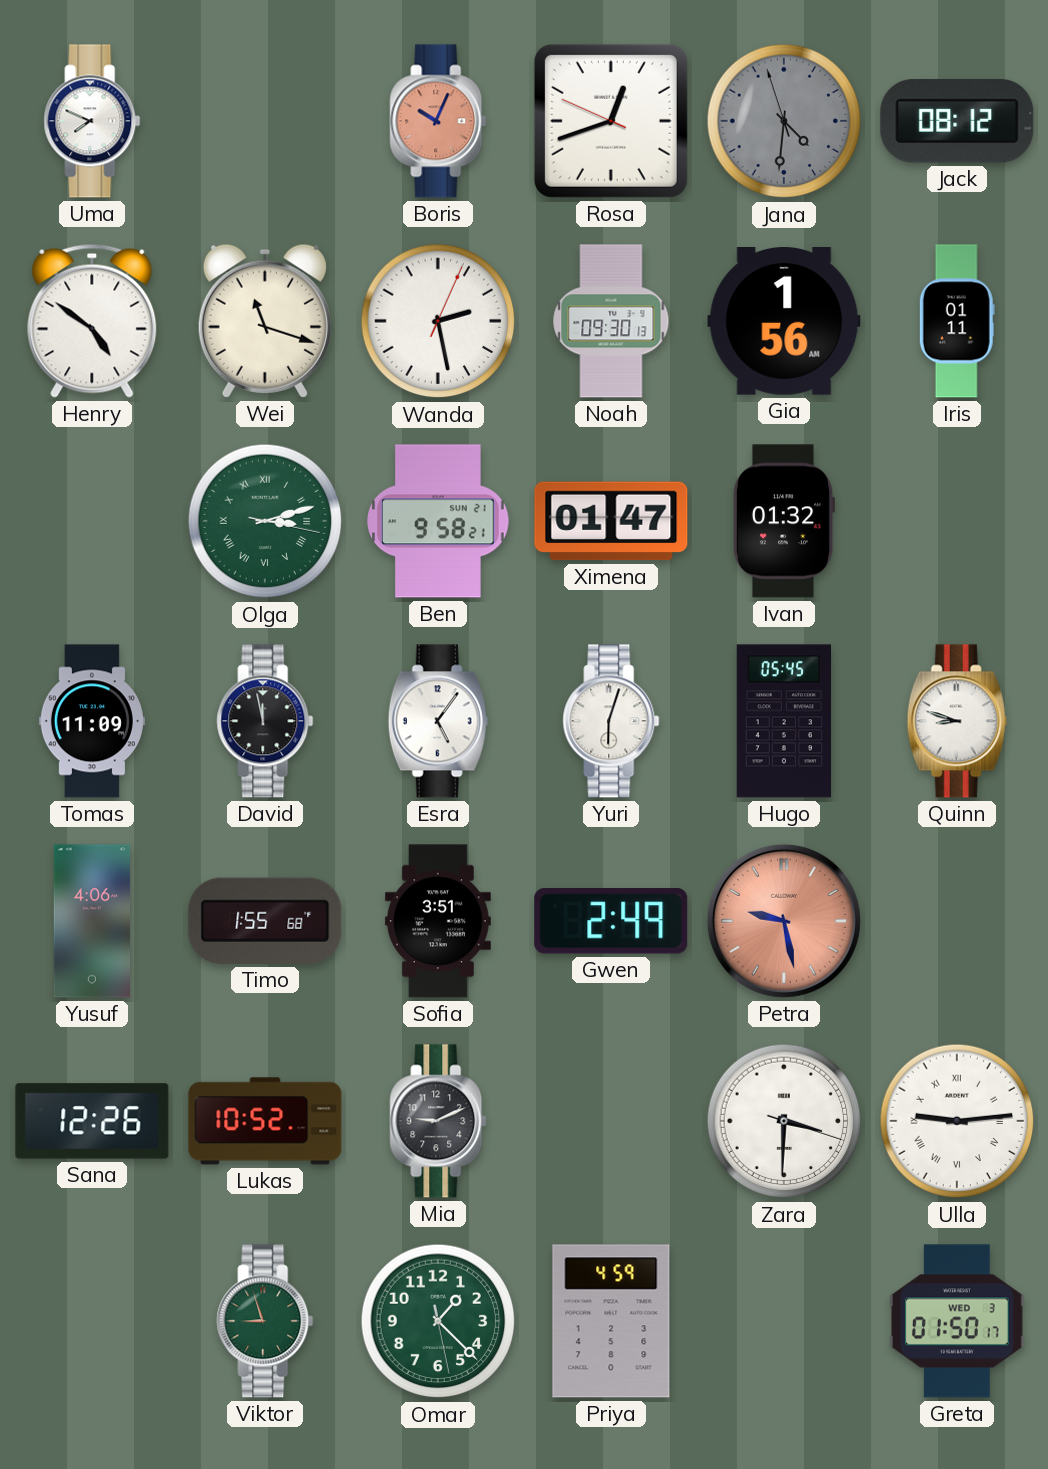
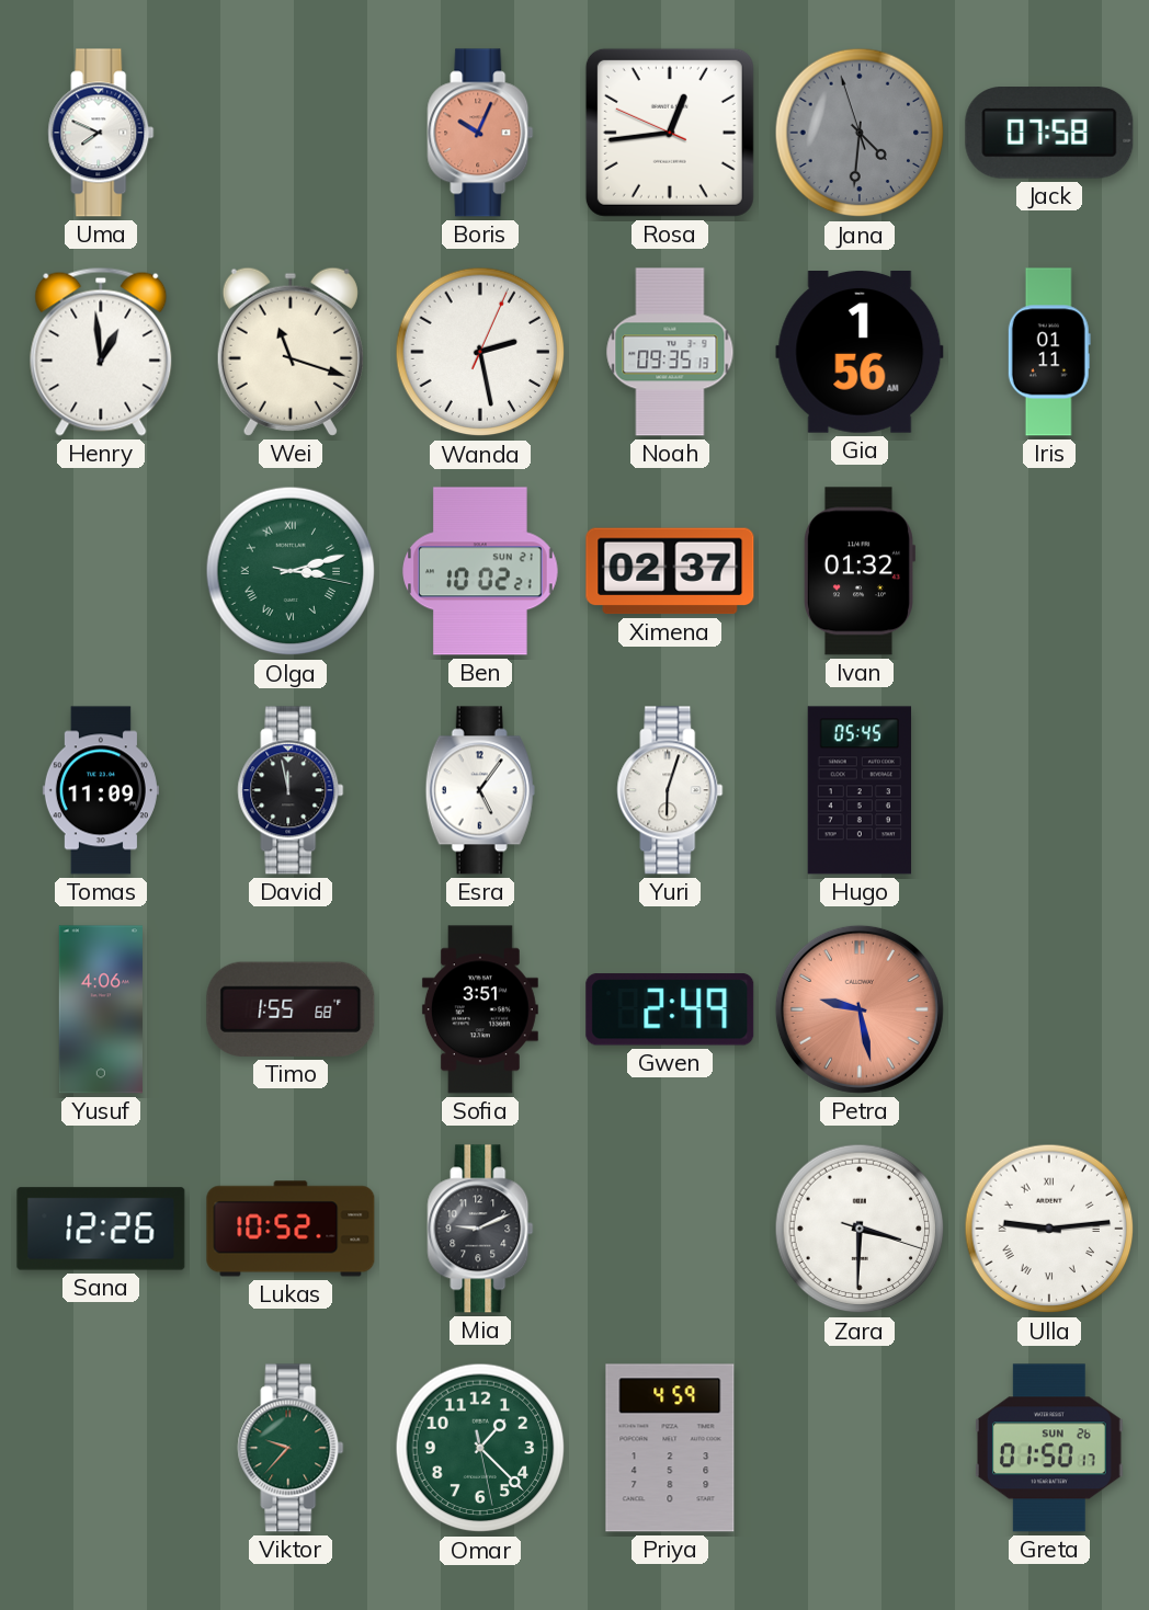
Rosa: 12:41 -> 12:43
Jack: 08:12 -> 07:58
Henry: 4:51 -> 12:59
Noah: 09:30 -> 09:35
Ben: 9:58 -> 10:02
Ximena: 01:47 -> 02:37
Quinn: 8:48 -> none
Viktor: 8:57 -> 9:37
Greta date: WED 3 -> SUN 26
